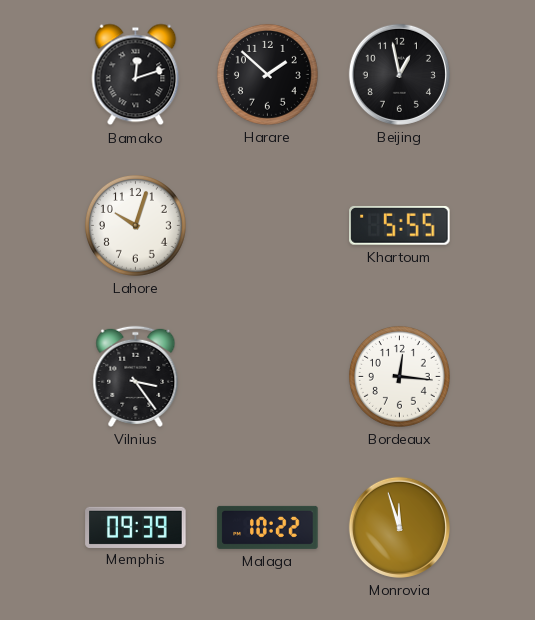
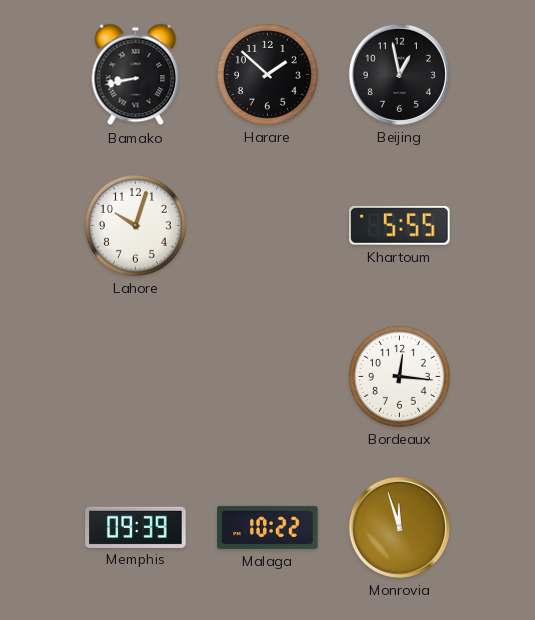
Bamako: 12:12 -> 8:43
Vilnius: 3:24 -> none
